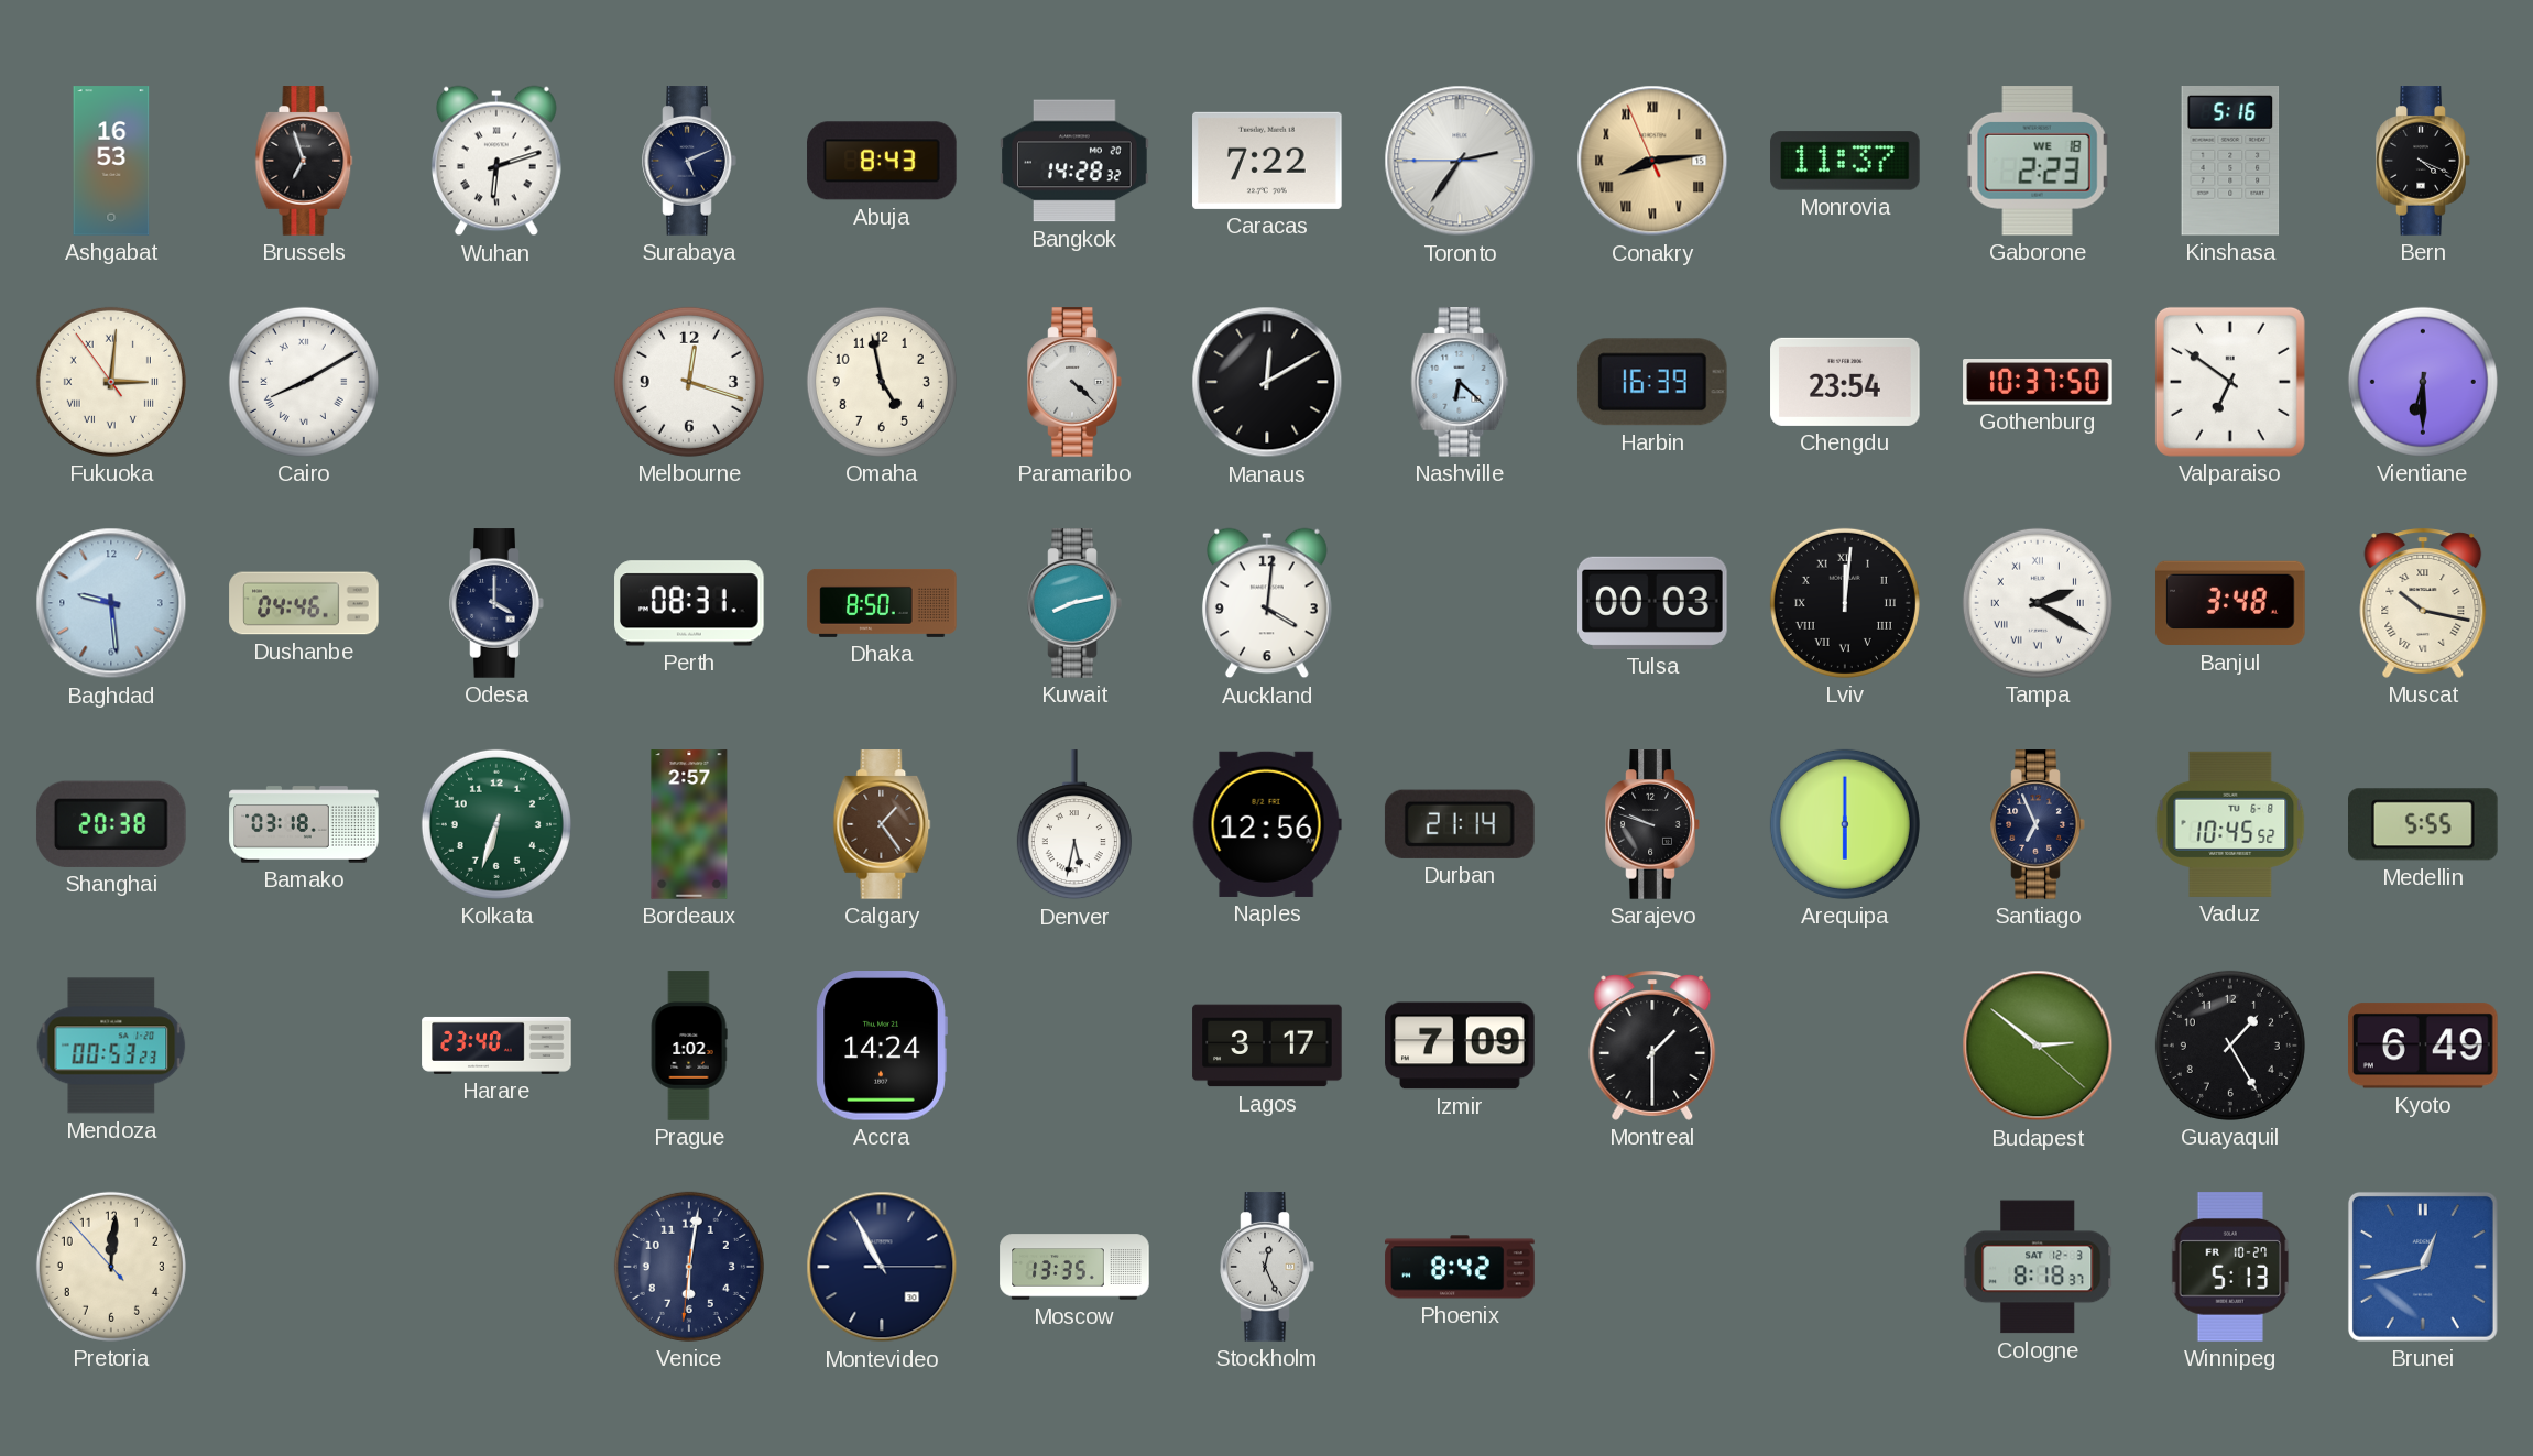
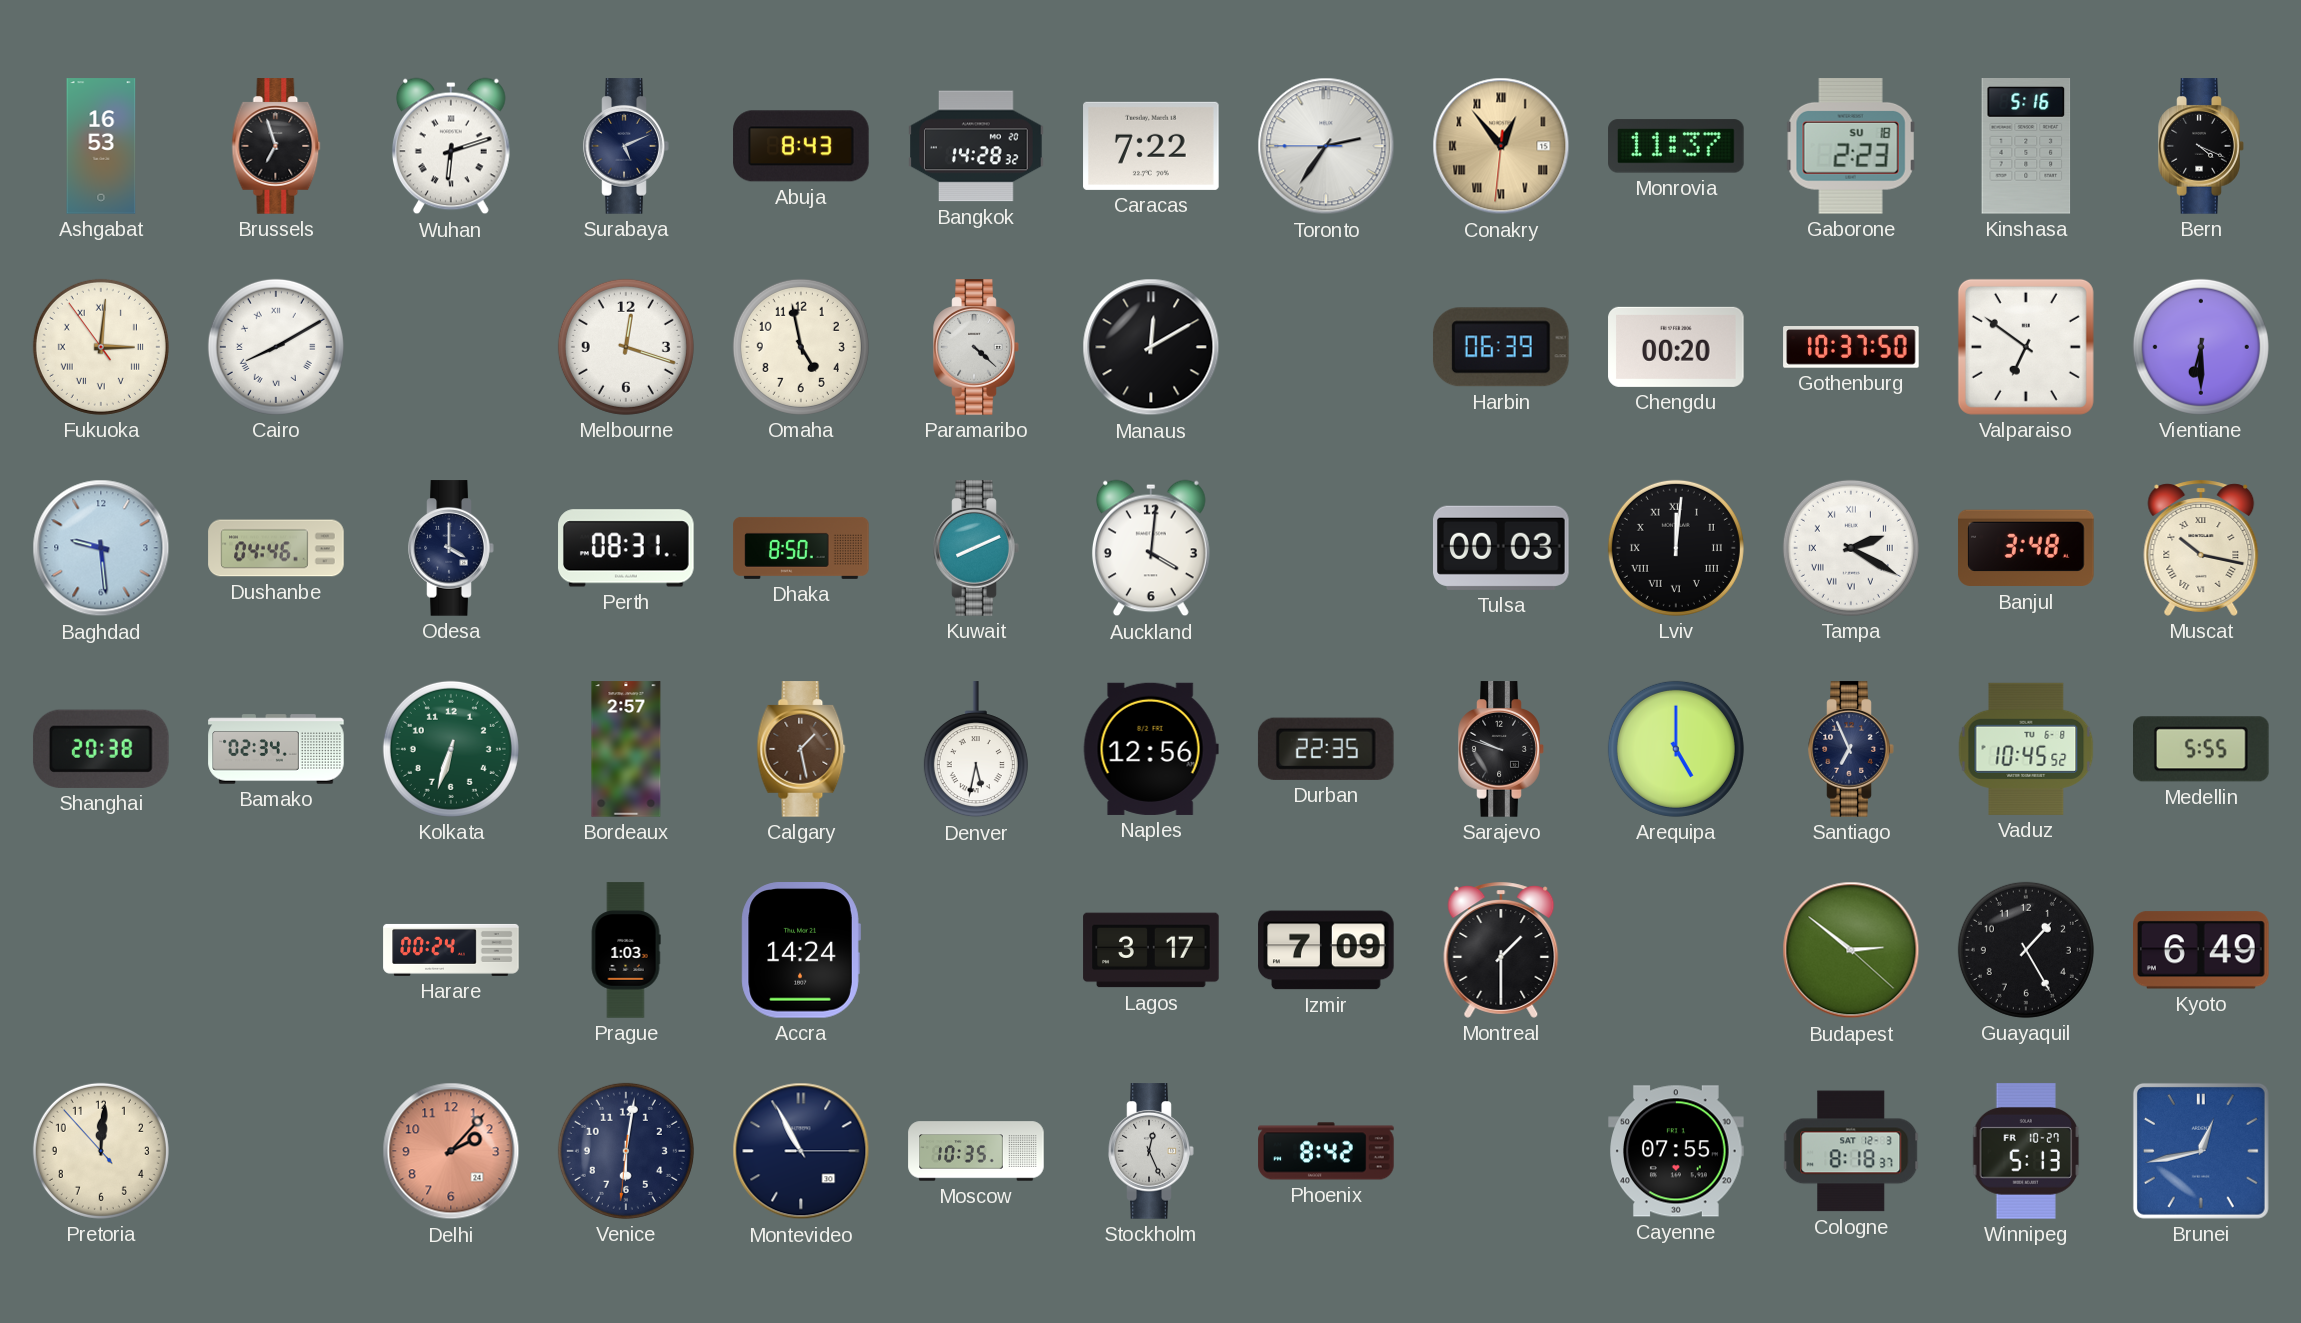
Conakry: 8:13 -> 12:53
Gaborone date: WE 18 -> SU 18
Nashville: 6:22 -> none
Harbin: 16:39 -> 06:39
Chengdu: 23:54 -> 00:20
Kuwait: 8:13 -> 8:11
Bamako: 03:18 -> 02:34
Calgary: 1:24 -> 1:28
Durban: 21:14 -> 22:35
Arequipa: 6:00 -> 5:00
Mendoza: 00:53 -> none
Harare: 23:40 -> 00:24
Prague: 1:02 -> 1:03
Delhi: none -> 2:07
Moscow: 13:35 -> 10:35
Cayenne: none -> 07:55
